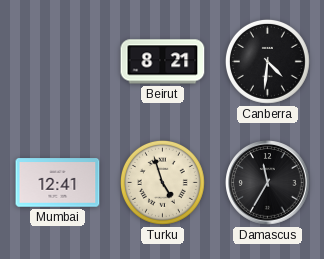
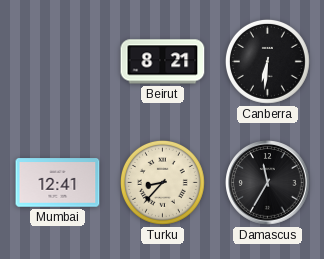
Canberra: 4:31 -> 6:31
Turku: 4:57 -> 8:37
